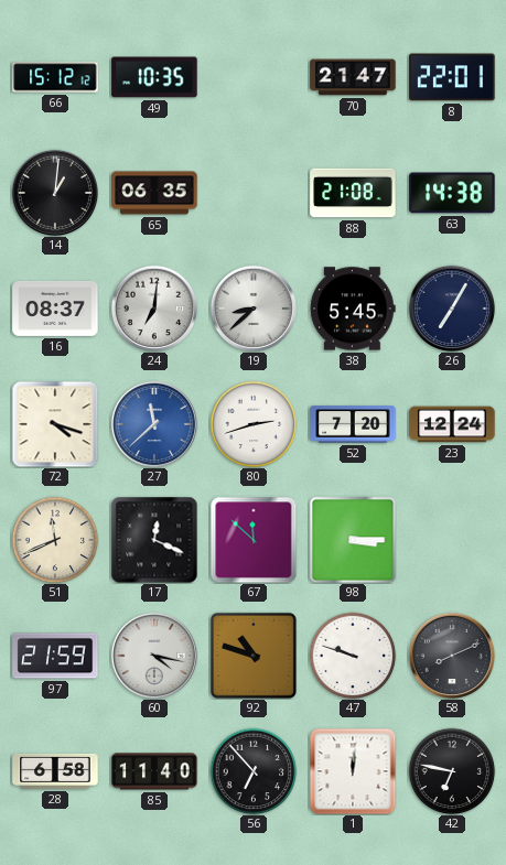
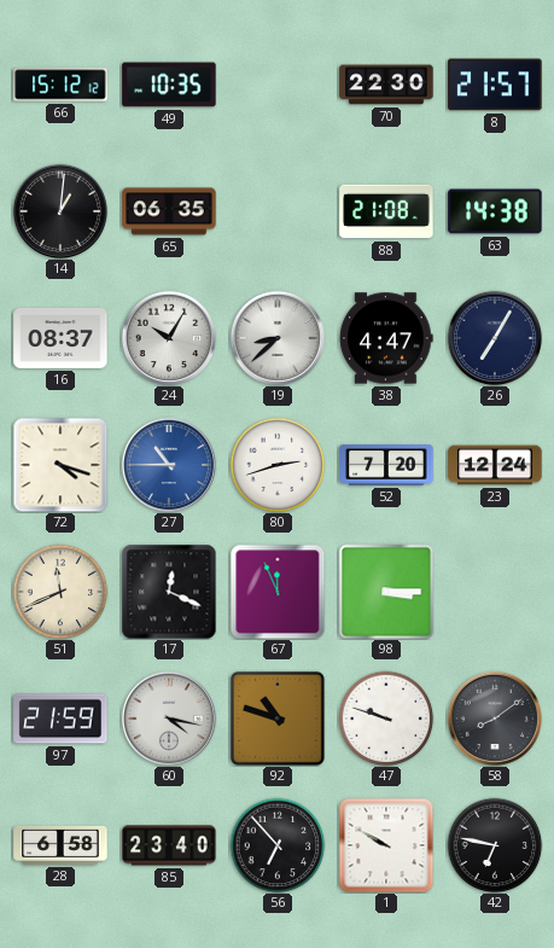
70: 21:47 -> 22:30
8: 22:01 -> 21:57
24: 7:01 -> 10:05
38: 5:45 -> 4:47
27: 11:38 -> 10:45
67: 11:52 -> 11:56
58: 8:11 -> 8:09
85: 11:40 -> 23:40
1: 12:01 -> 9:50
